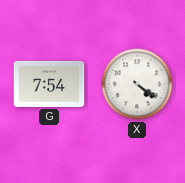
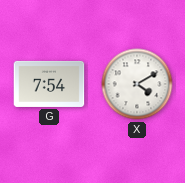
X: 4:21 -> 4:10
